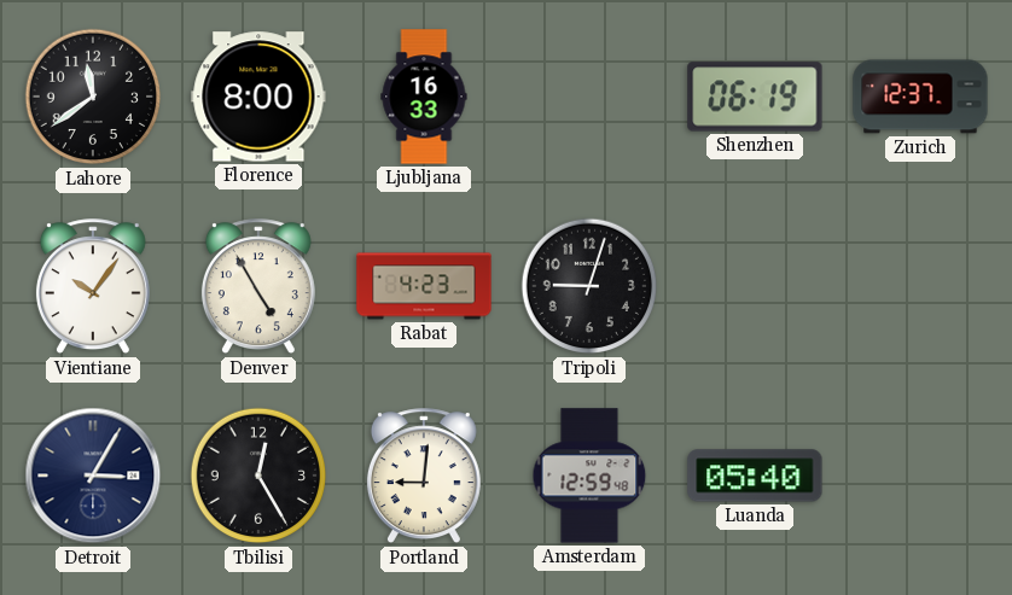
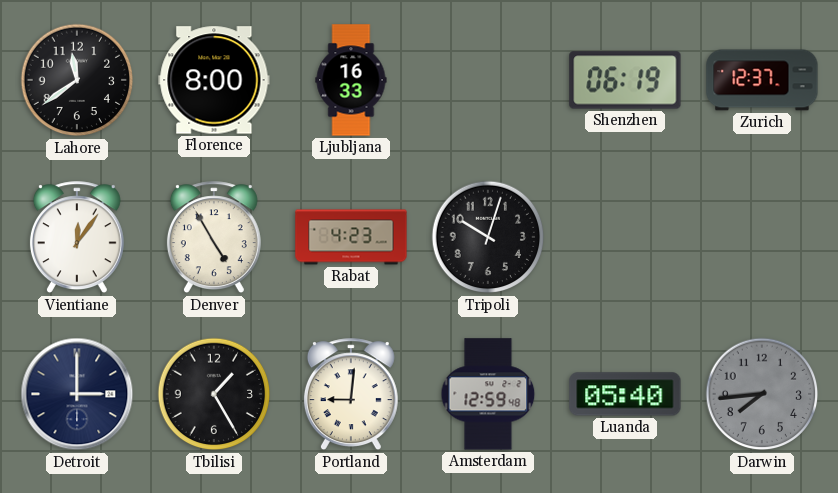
Vientiane: 10:06 -> 12:06
Tripoli: 9:03 -> 10:03
Detroit: 3:05 -> 3:00
Tbilisi: 12:25 -> 1:25
Darwin: none -> 7:44
